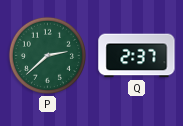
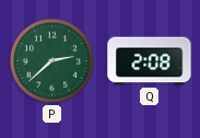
Q: 2:37 -> 2:08
